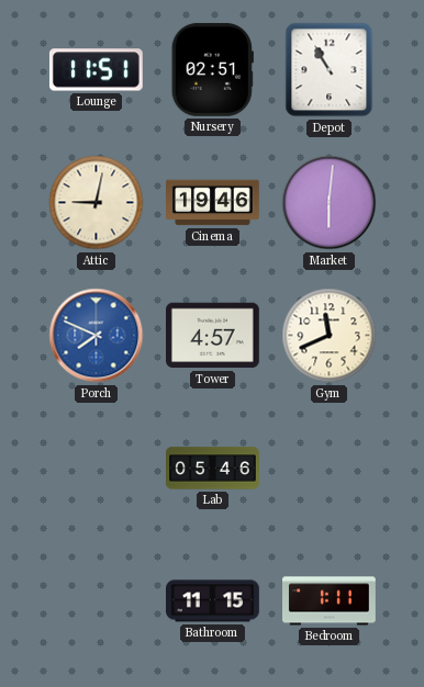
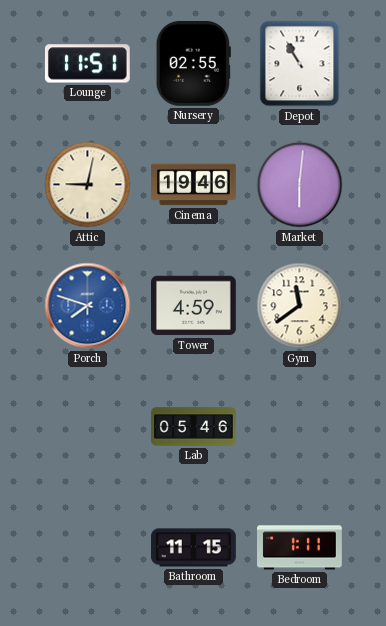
Nursery: 02:51 -> 02:55
Porch: 7:49 -> 7:48
Tower: 4:57 -> 4:59
Gym: 11:41 -> 11:39
